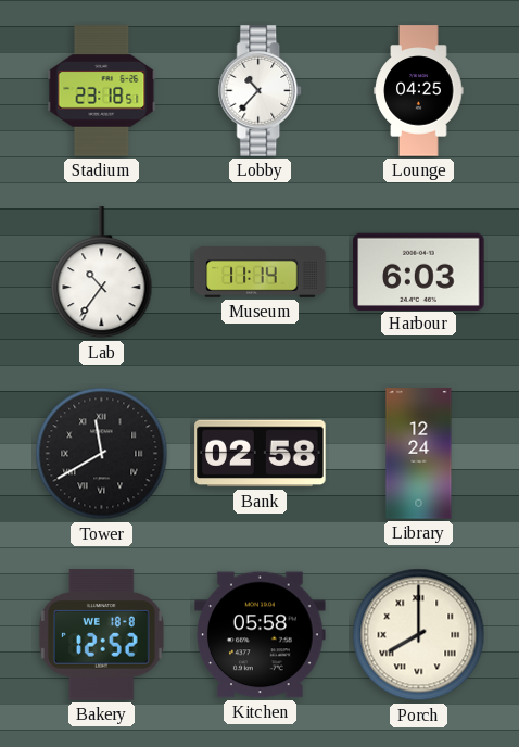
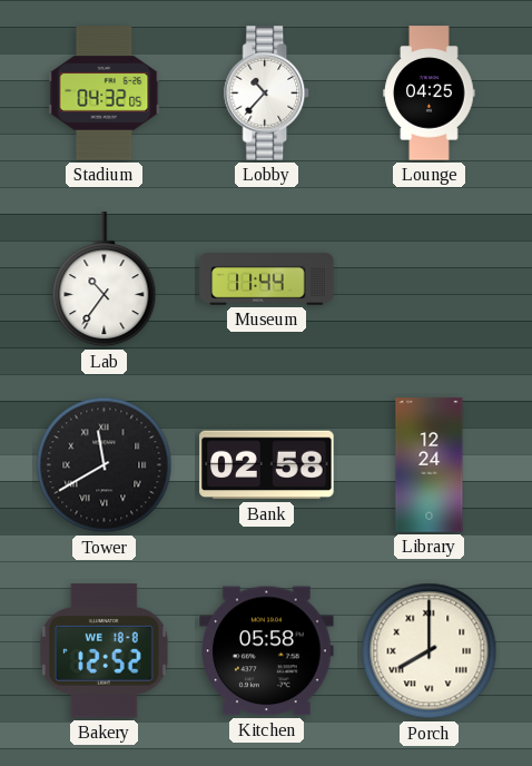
Stadium: 23:18 -> 04:32
Museum: 11:14 -> 11:44
Harbour: 6:03 -> none
